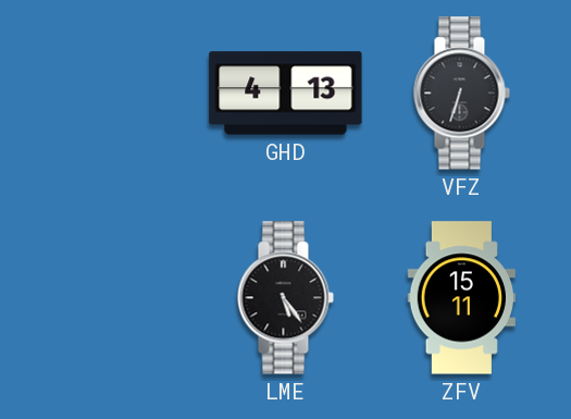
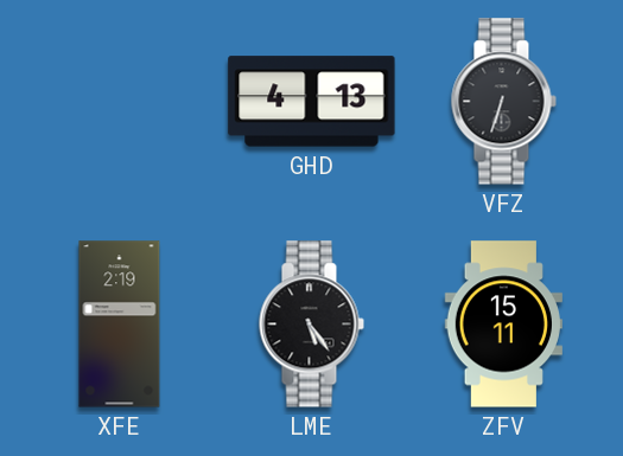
XFE: none -> 2:19
